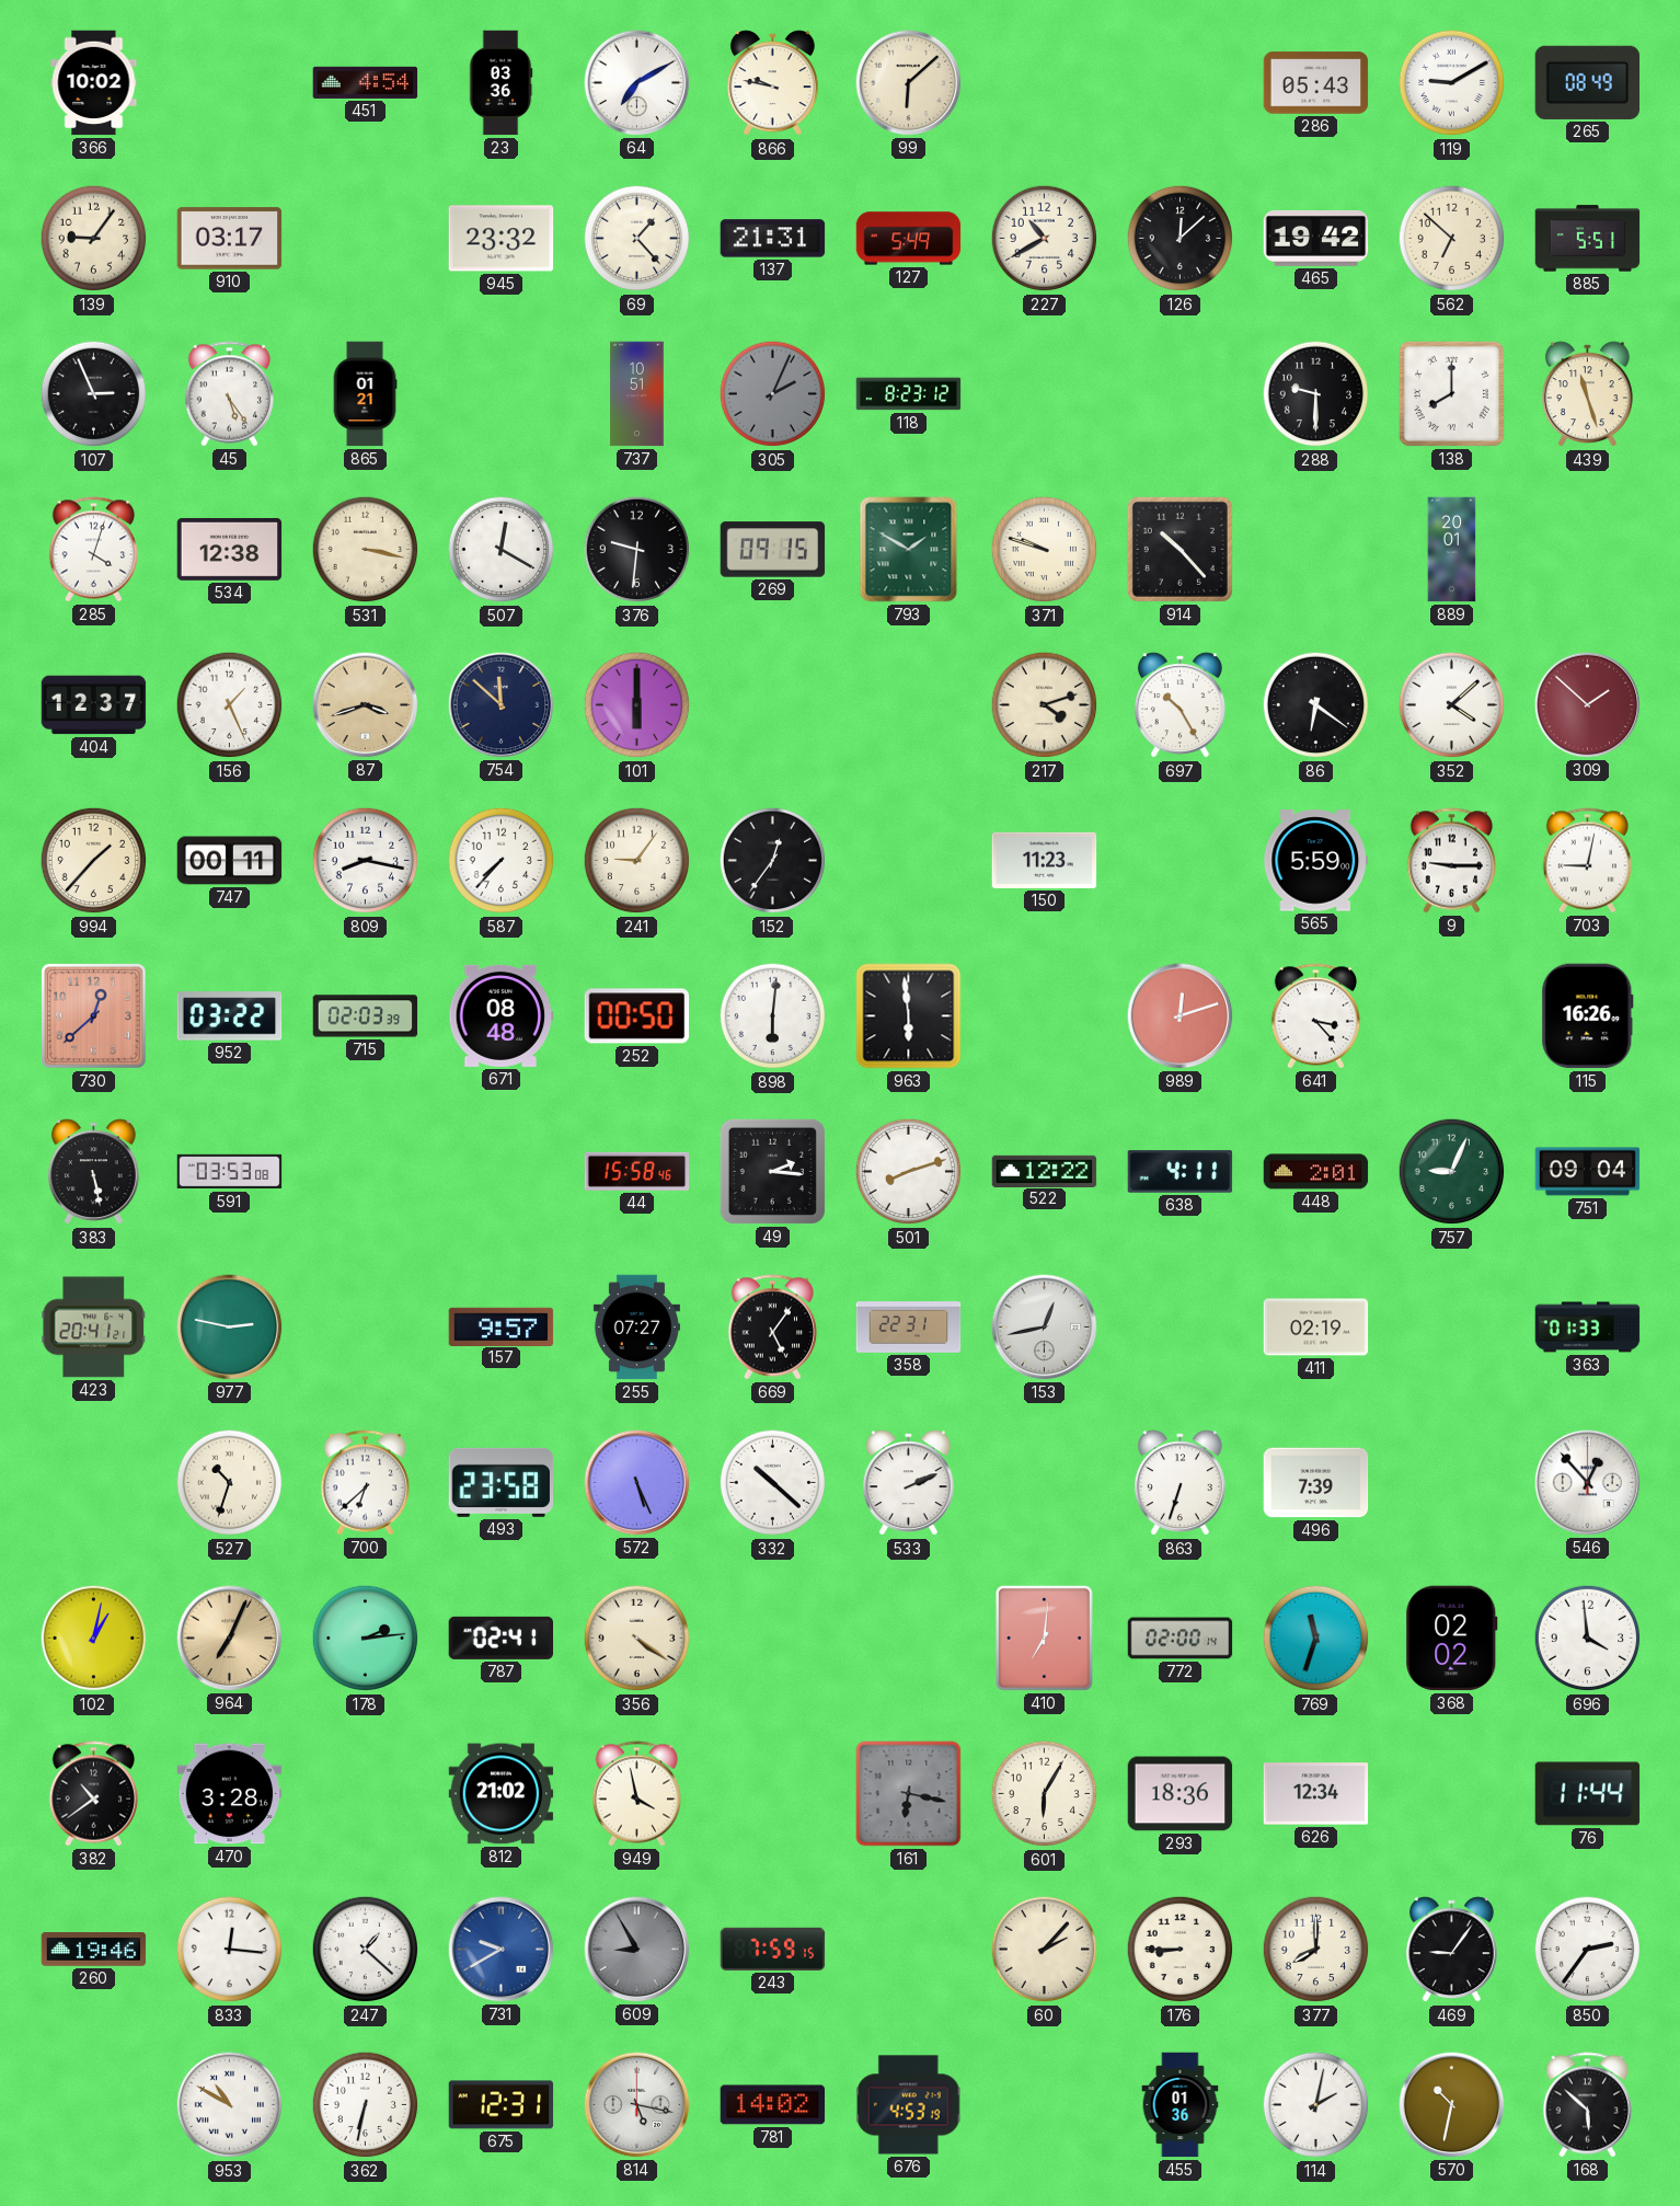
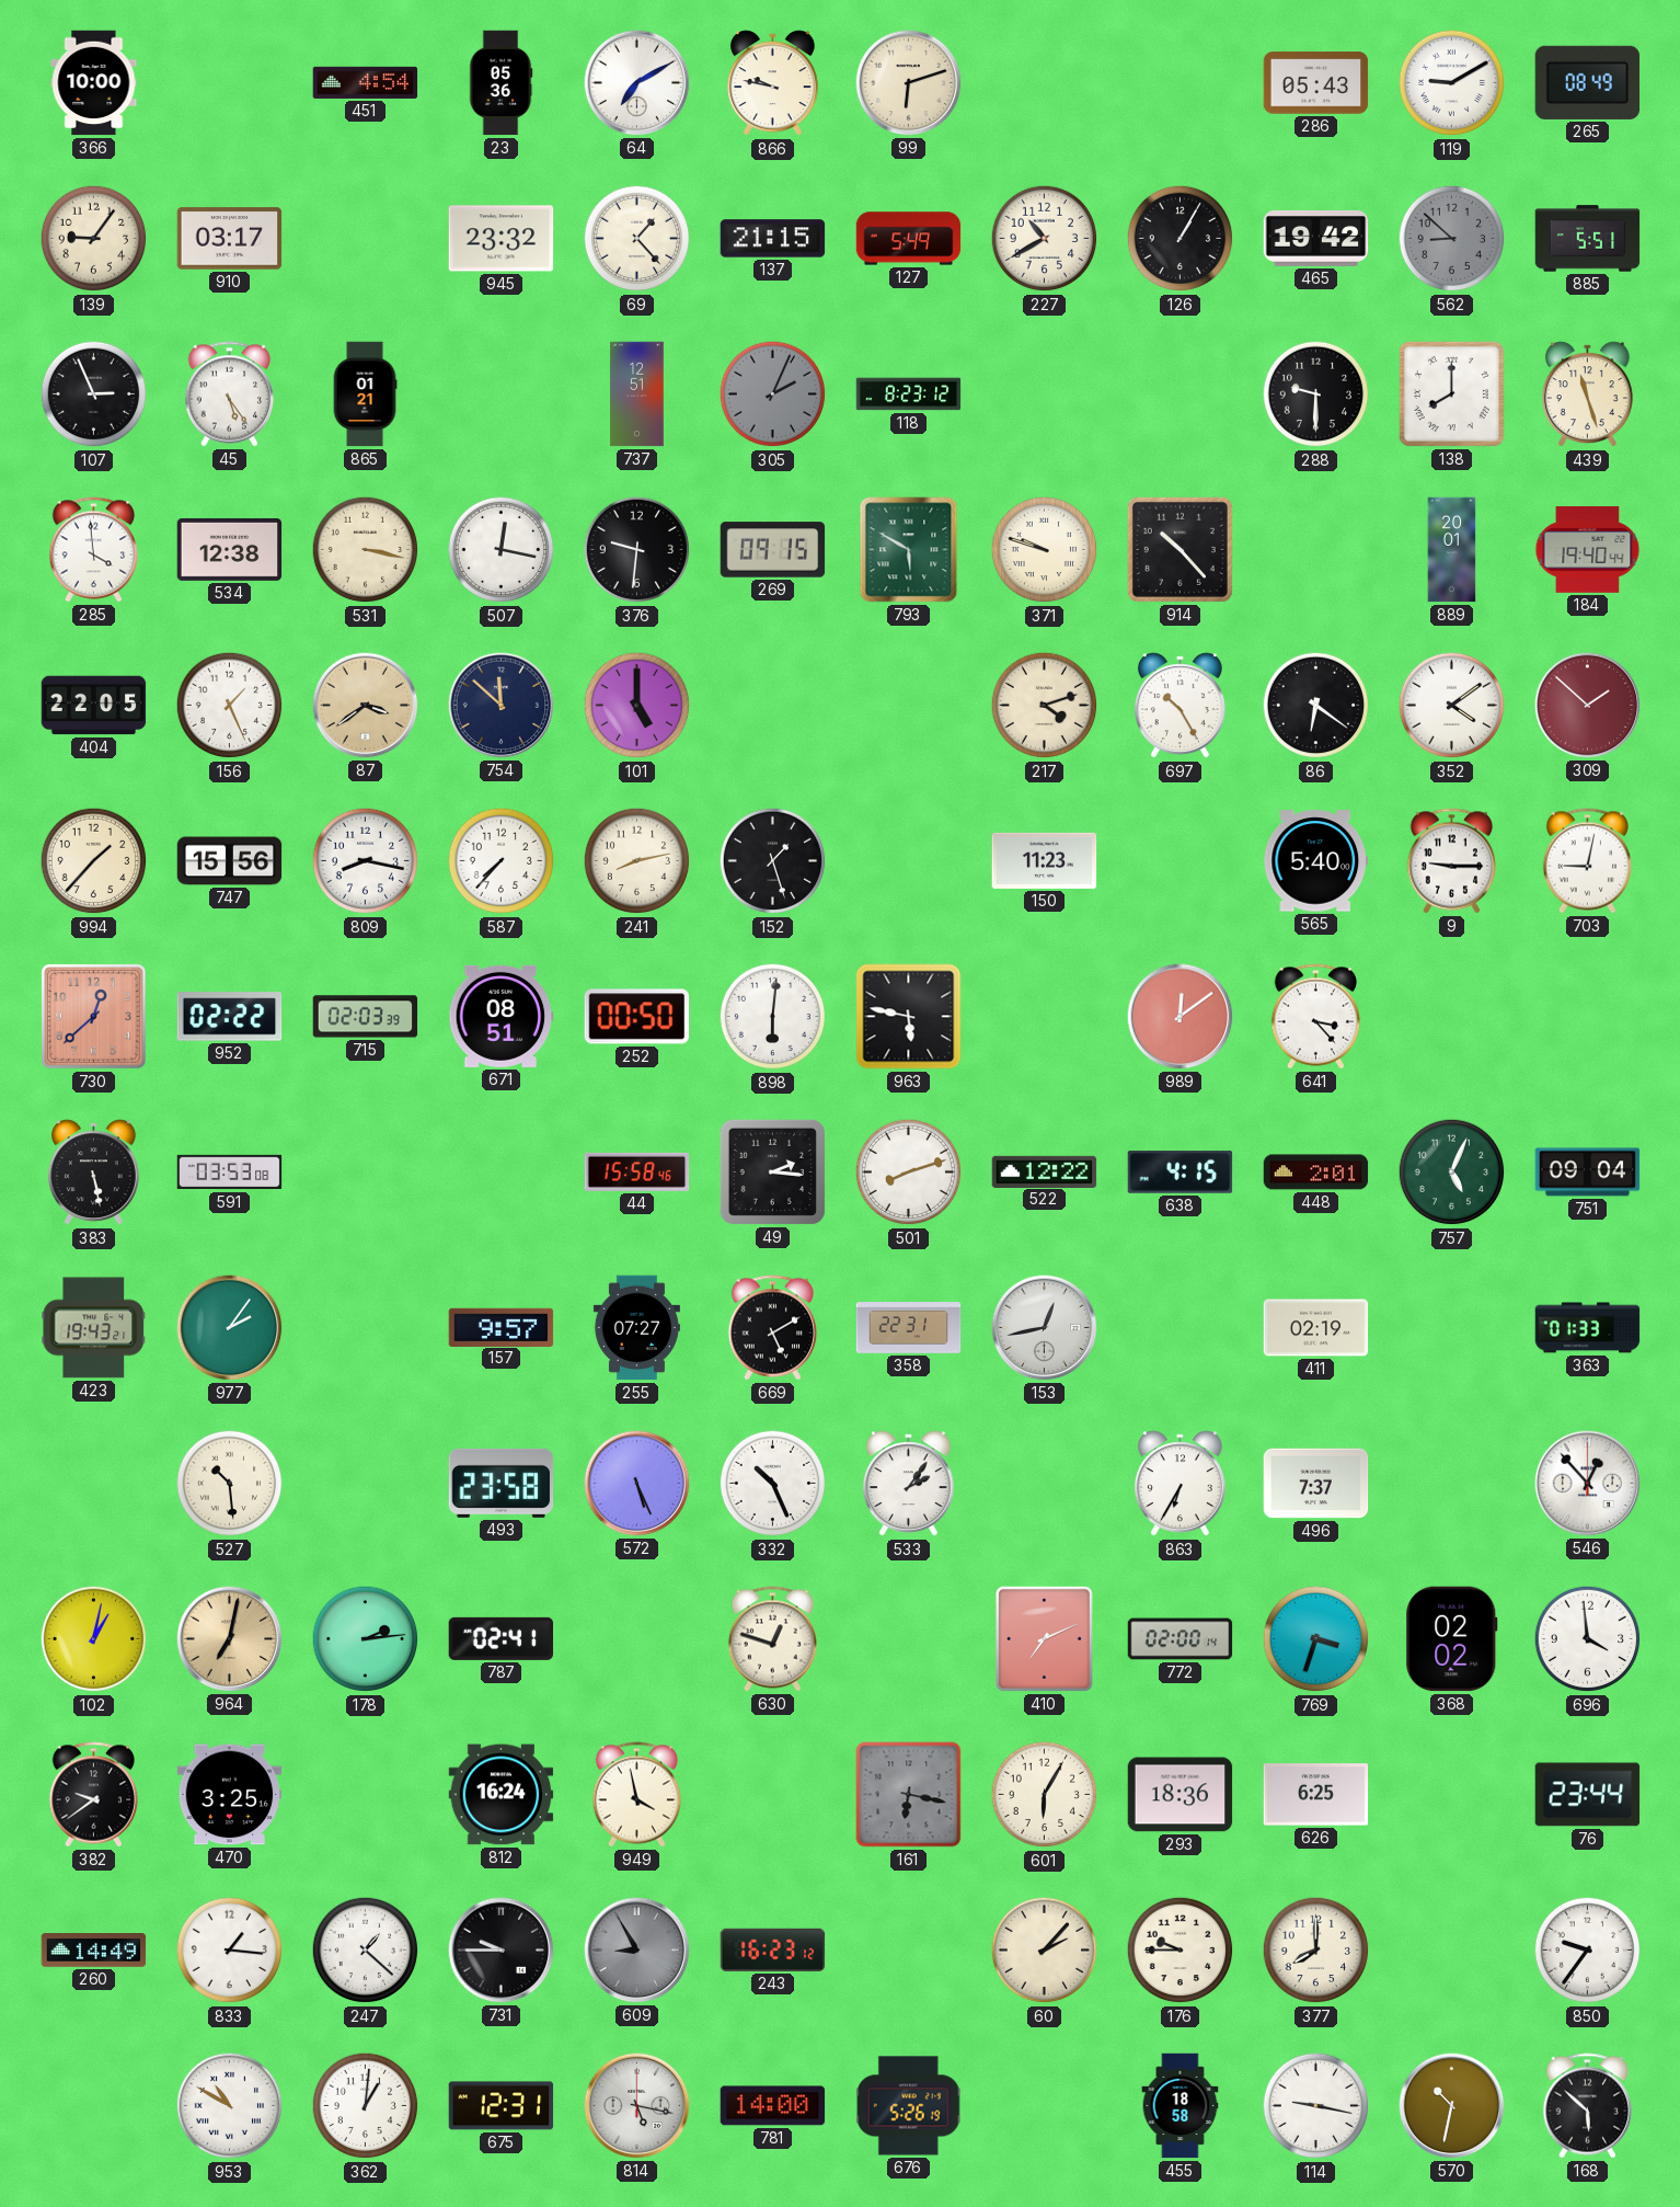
366: 10:02 -> 10:00
23: 03:36 -> 05:36
99: 6:08 -> 6:12
137: 21:31 -> 21:15
126: 12:08 -> 1:05
562: 6:52 -> 8:52
562 dial: cream -> grey
737: 10:51 -> 12:51
285: 4:03 -> 3:59
507: 12:20 -> 12:17
793: 1:50 -> 5:50
184: none -> 19:40
404: 12:37 -> 22:05
87: 3:42 -> 3:39
101: 6:00 -> 5:00
352: 4:08 -> 4:09
747: 00:11 -> 15:56
241: 9:06 -> 8:13
152: 12:36 -> 1:27
565: 5:59 -> 5:40
952: 03:22 -> 02:22
671: 08:48 -> 08:51
963: 5:59 -> 5:47
989: 12:12 -> 12:09
115: 16:26 -> none
638: 4:11 -> 4:15
757: 9:04 -> 5:04
423: 20:41 -> 19:43
977: 2:47 -> 2:06
669: 5:06 -> 5:10
527: 10:33 -> 10:29
700: 6:38 -> none
332: 10:22 -> 10:26
533: 2:11 -> 2:06
863: 6:33 -> 6:35
496: 7:39 -> 7:37
964: 7:04 -> 7:02
356: 4:21 -> none
630: none -> 12:48
410: 7:01 -> 7:11
769: 11:33 -> 3:33
382: 10:39 -> 9:39
470: 3:28 -> 3:25
812: 21:02 -> 16:24
626: 12:34 -> 6:25
76: 11:44 -> 23:44
260: 19:46 -> 14:49
833: 12:16 -> 1:16
731: 9:40 -> 9:45
731 dial: blue -> black
243: 7:59 -> 16:23
176: 8:45 -> 9:45
469: 9:06 -> none
850: 2:36 -> 9:36
362: 6:32 -> 1:01
781: 14:02 -> 14:00
676: 4:53 -> 5:26
455: 01:36 -> 18:58
114: 2:02 -> 9:17
